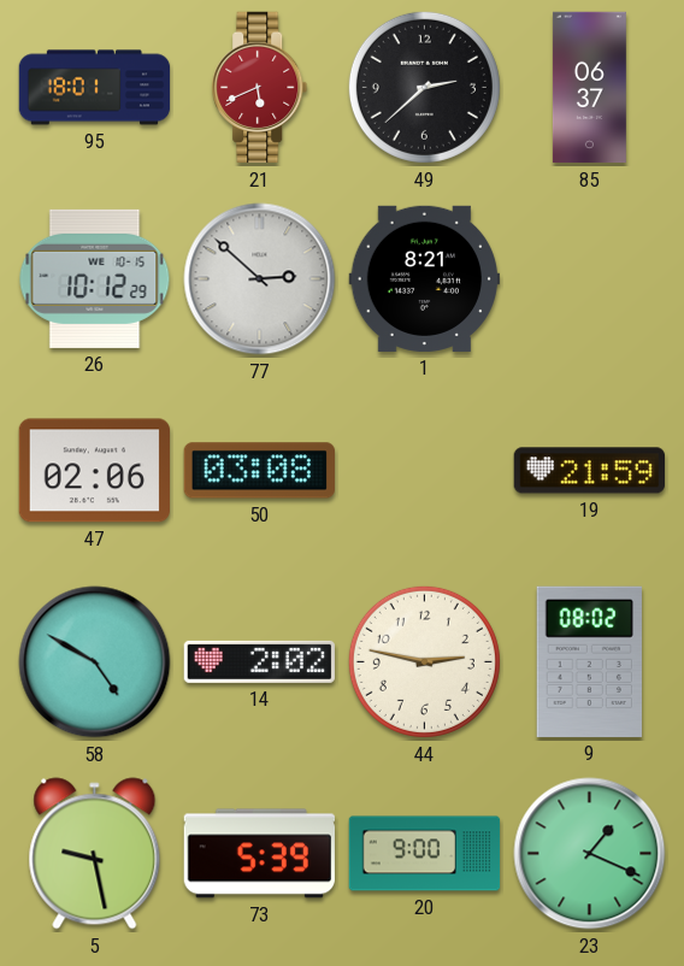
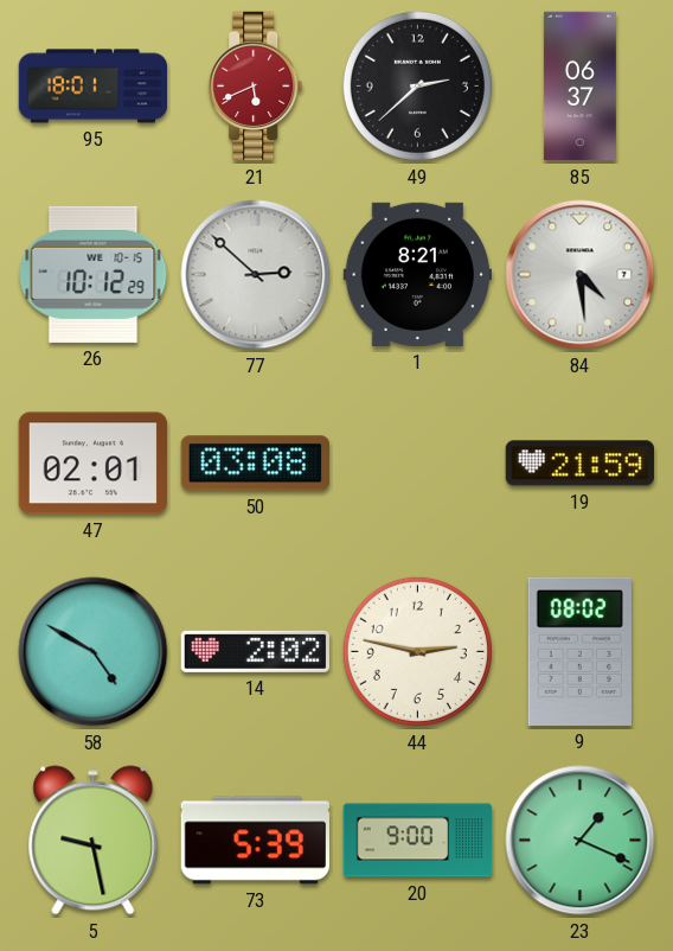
84: none -> 4:29
47: 02:06 -> 02:01
